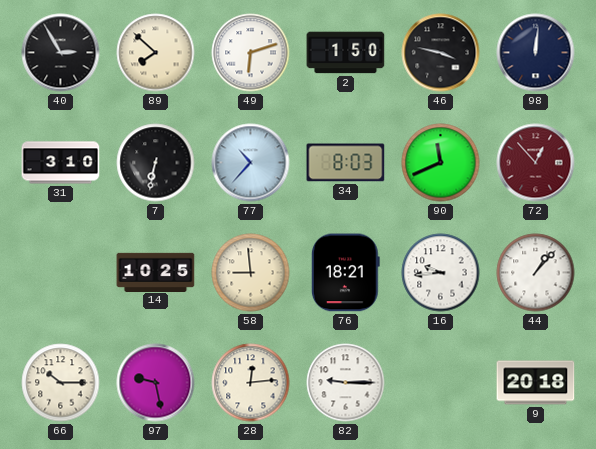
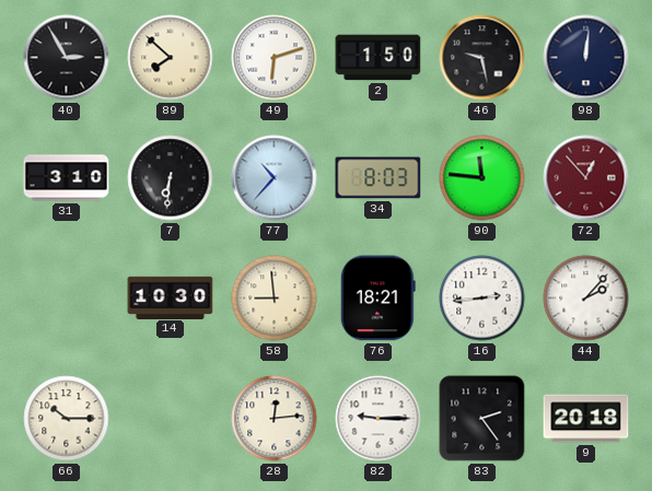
46: 3:47 -> 9:28
7: 6:32 -> 6:31
90: 11:41 -> 11:46
14: 10:25 -> 10:30
16: 9:44 -> 2:44
44: 1:07 -> 2:07
97: 9:28 -> none
83: none -> 2:24
